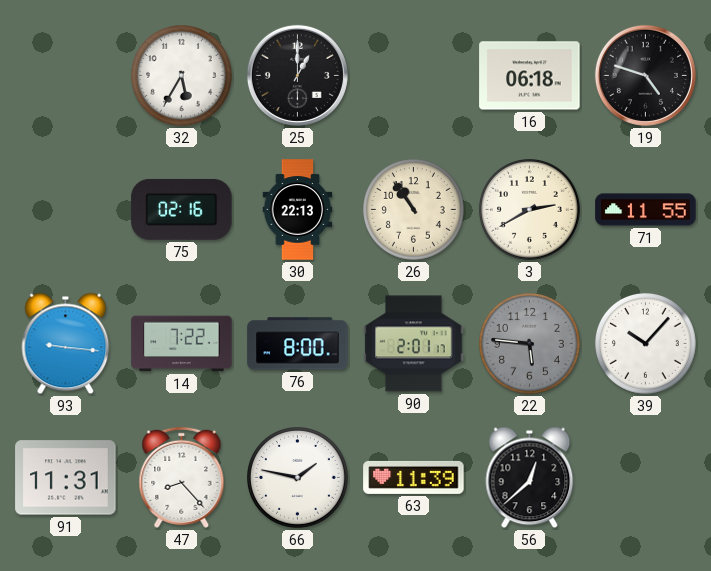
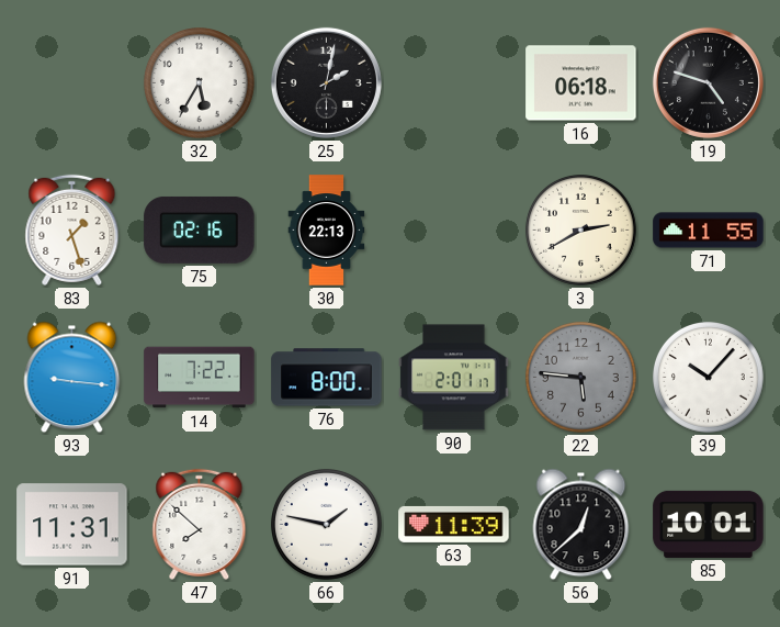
25: 1:00 -> 2:02
83: none -> 1:27
26: 10:54 -> none
47: 8:23 -> 7:52
85: none -> 10:01
